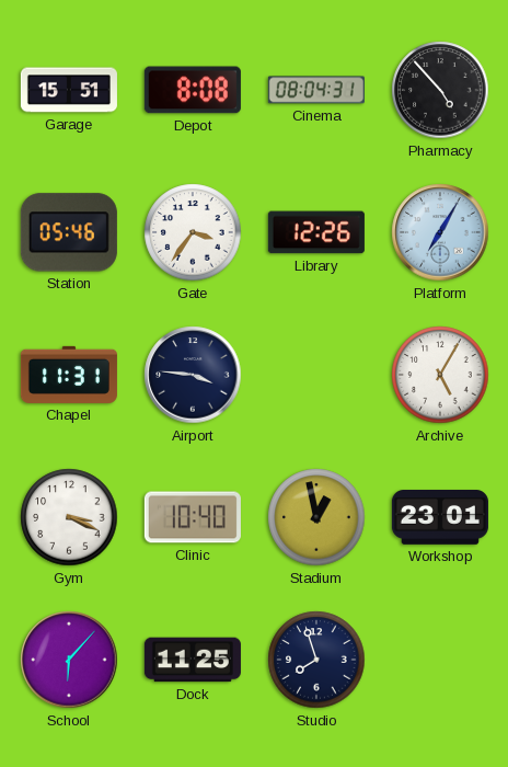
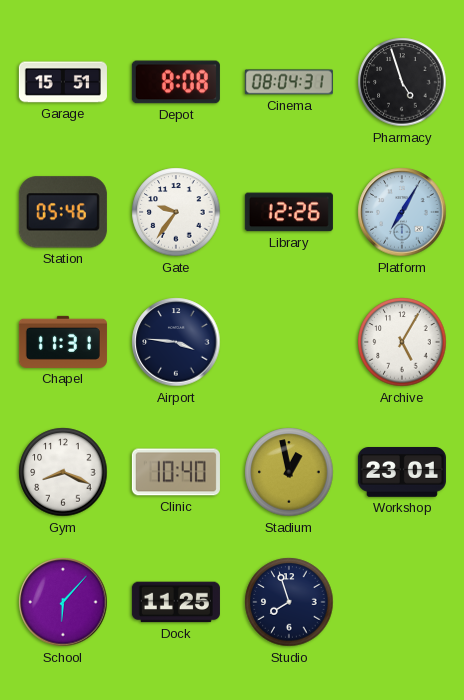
Pharmacy: 4:53 -> 4:57
Gate: 3:36 -> 9:36
Gym: 3:19 -> 8:19
